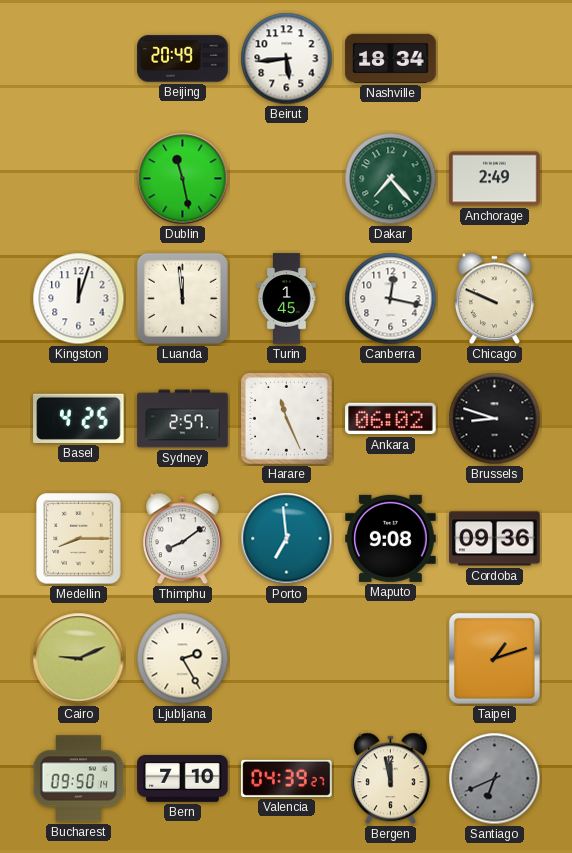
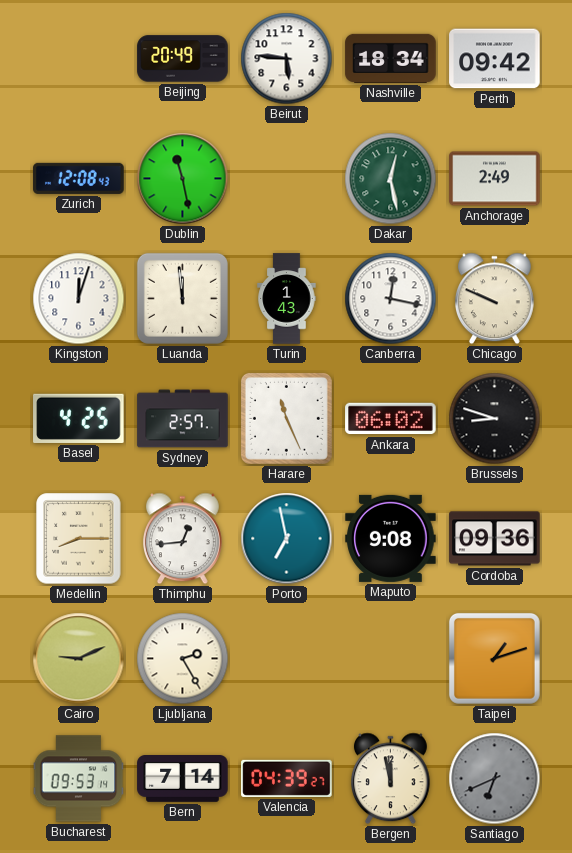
Beirut: 5:44 -> 5:46
Perth: none -> 09:42
Zurich: none -> 12:08
Dakar: 7:23 -> 12:28
Turin: 1:45 -> 1:43
Thimphu: 8:09 -> 12:44
Porto: 6:59 -> 6:58
Bucharest: 09:50 -> 09:53
Bern: 7:10 -> 7:14
